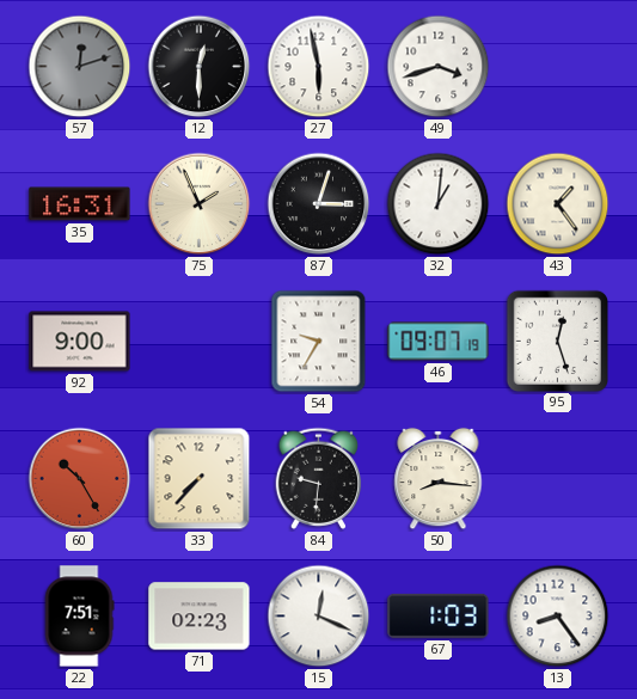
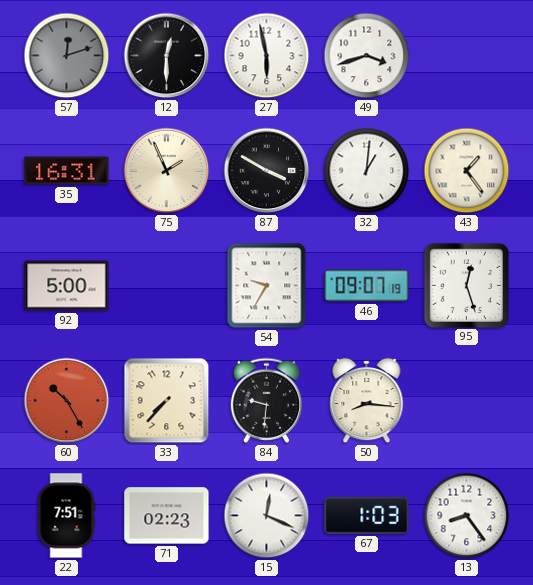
87: 3:03 -> 3:50
92: 9:00 -> 5:00
